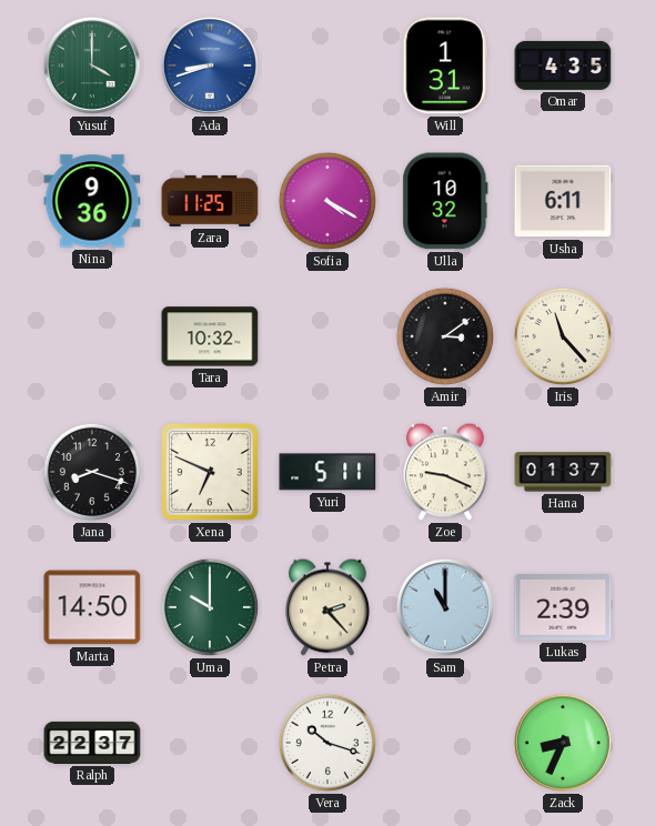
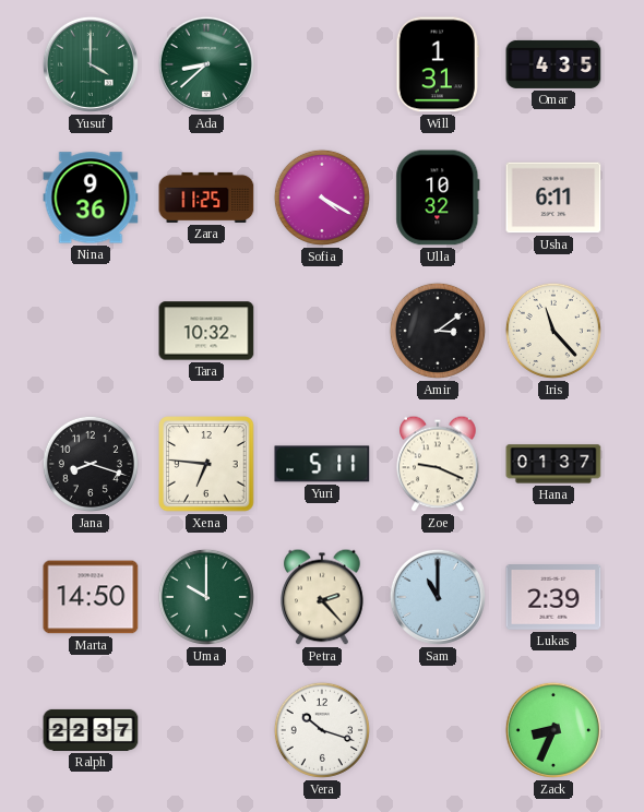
Ada: 8:42 -> 8:38
Ada dial: blue -> green
Xena: 6:49 -> 6:46
